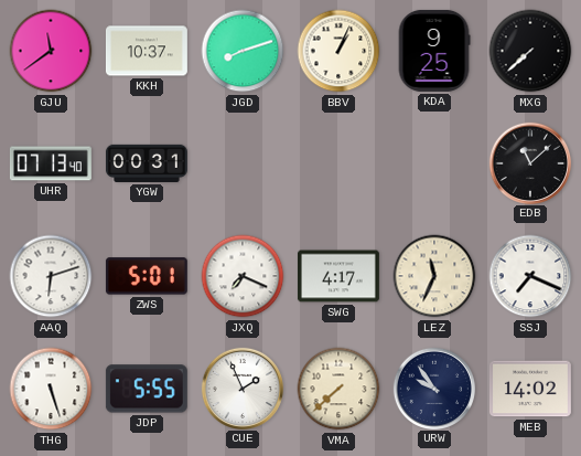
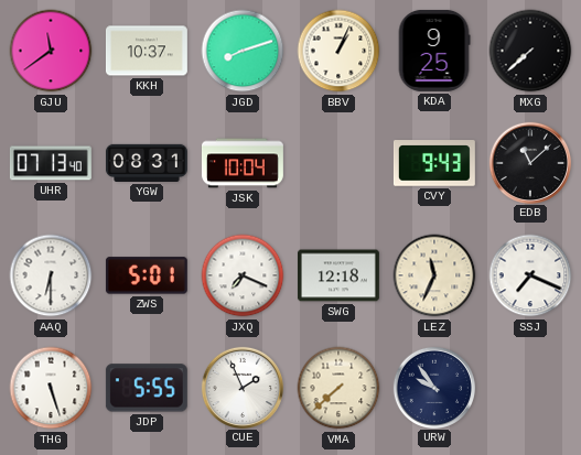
YGW: 00:31 -> 08:31
JSK: none -> 10:04
CVY: none -> 9:43
AAQ: 6:12 -> 6:30
SWG: 4:17 -> 12:18
MEB: 14:02 -> none
